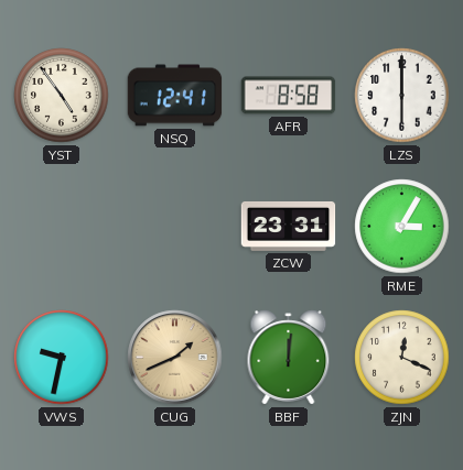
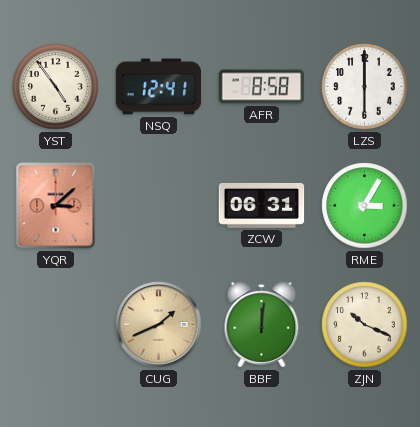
YQR: none -> 3:08
ZCW: 23:31 -> 06:31
VWS: 9:32 -> none
ZJN: 12:19 -> 10:19
